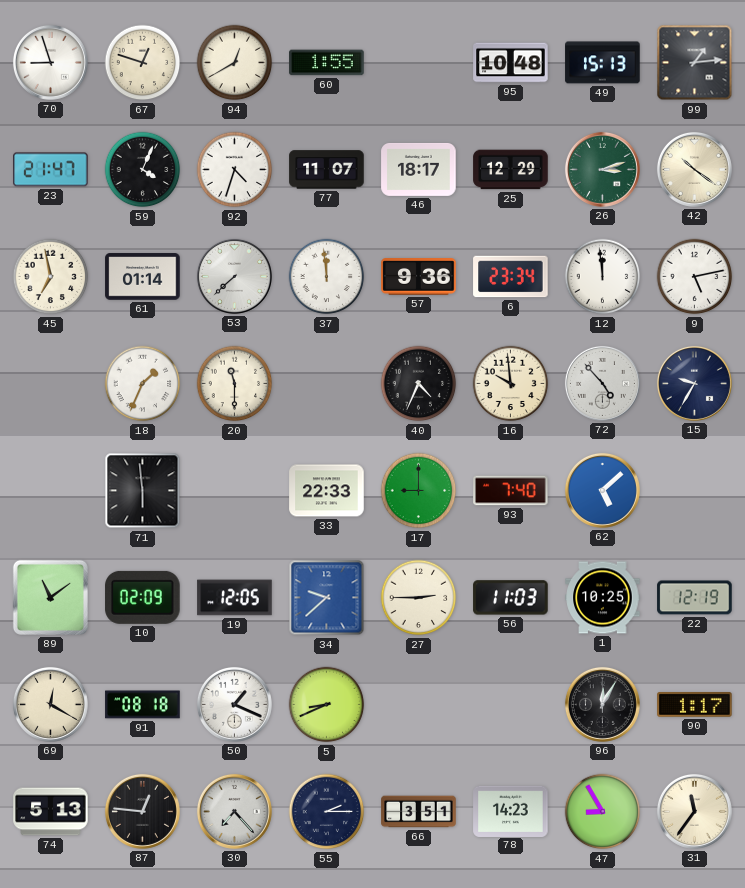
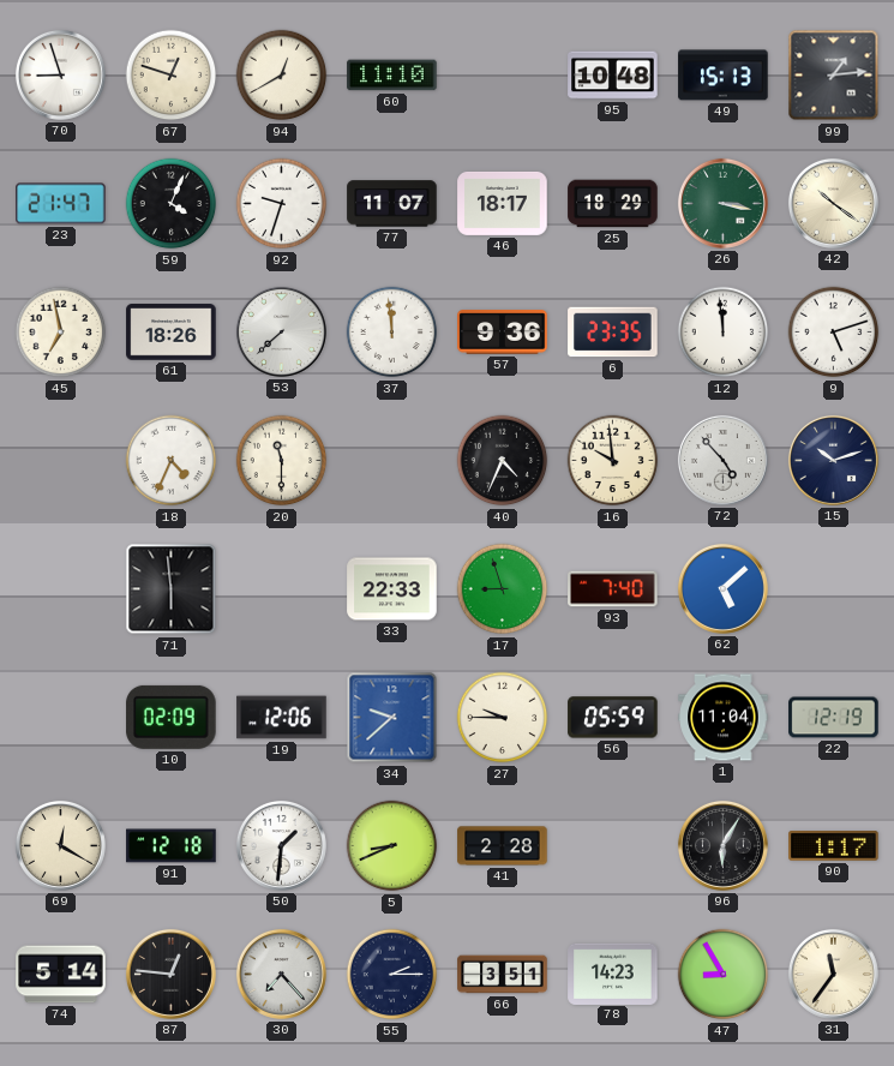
60: 1:55 -> 11:10
92: 4:33 -> 9:33
25: 12:29 -> 18:29
26: 3:12 -> 3:17
61: 01:14 -> 18:26
6: 23:34 -> 23:35
9: 5:13 -> 5:12
18: 1:34 -> 4:34
15: 9:35 -> 10:12
17: 9:00 -> 8:57
89: 11:09 -> none
19: 12:05 -> 12:06
27: 2:45 -> 9:45
56: 11:03 -> 05:59
1: 10:25 -> 11:04
91: 08:18 -> 12:18
50: 1:19 -> 1:31
41: none -> 2:28
96: 12:05 -> 6:05
74: 5:13 -> 5:14
